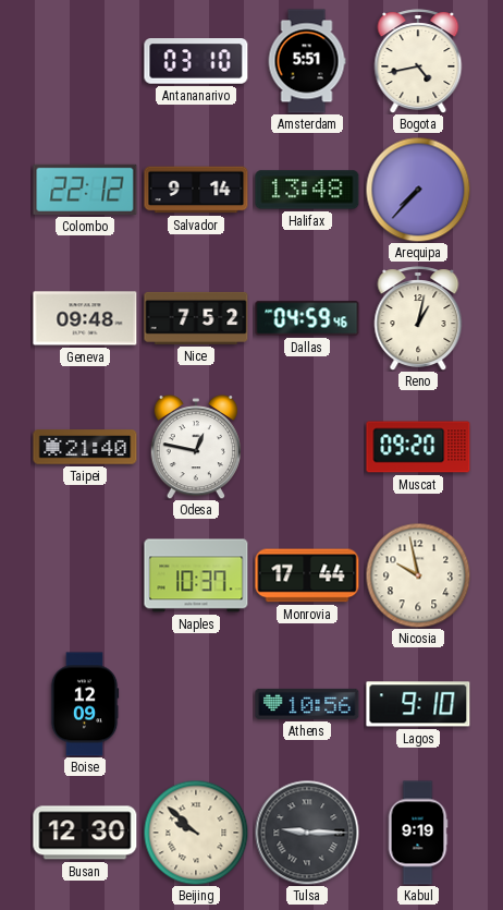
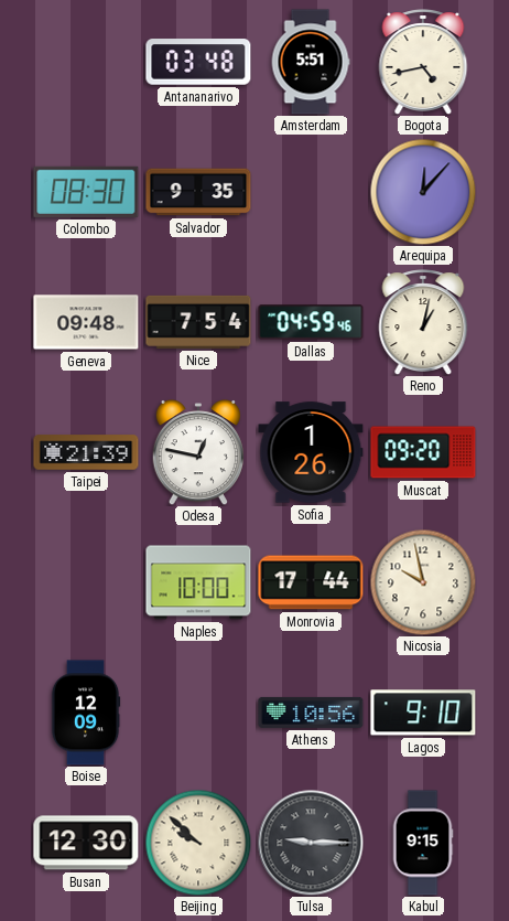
Antananarivo: 03:10 -> 03:48
Colombo: 22:12 -> 08:30
Salvador: 9:14 -> 9:35
Halifax: 13:48 -> none
Arequipa: 7:37 -> 12:07
Nice: 7:52 -> 7:54
Taipei: 21:40 -> 21:39
Sofia: none -> 1:26
Naples: 10:37 -> 10:00
Kabul: 9:19 -> 9:15
